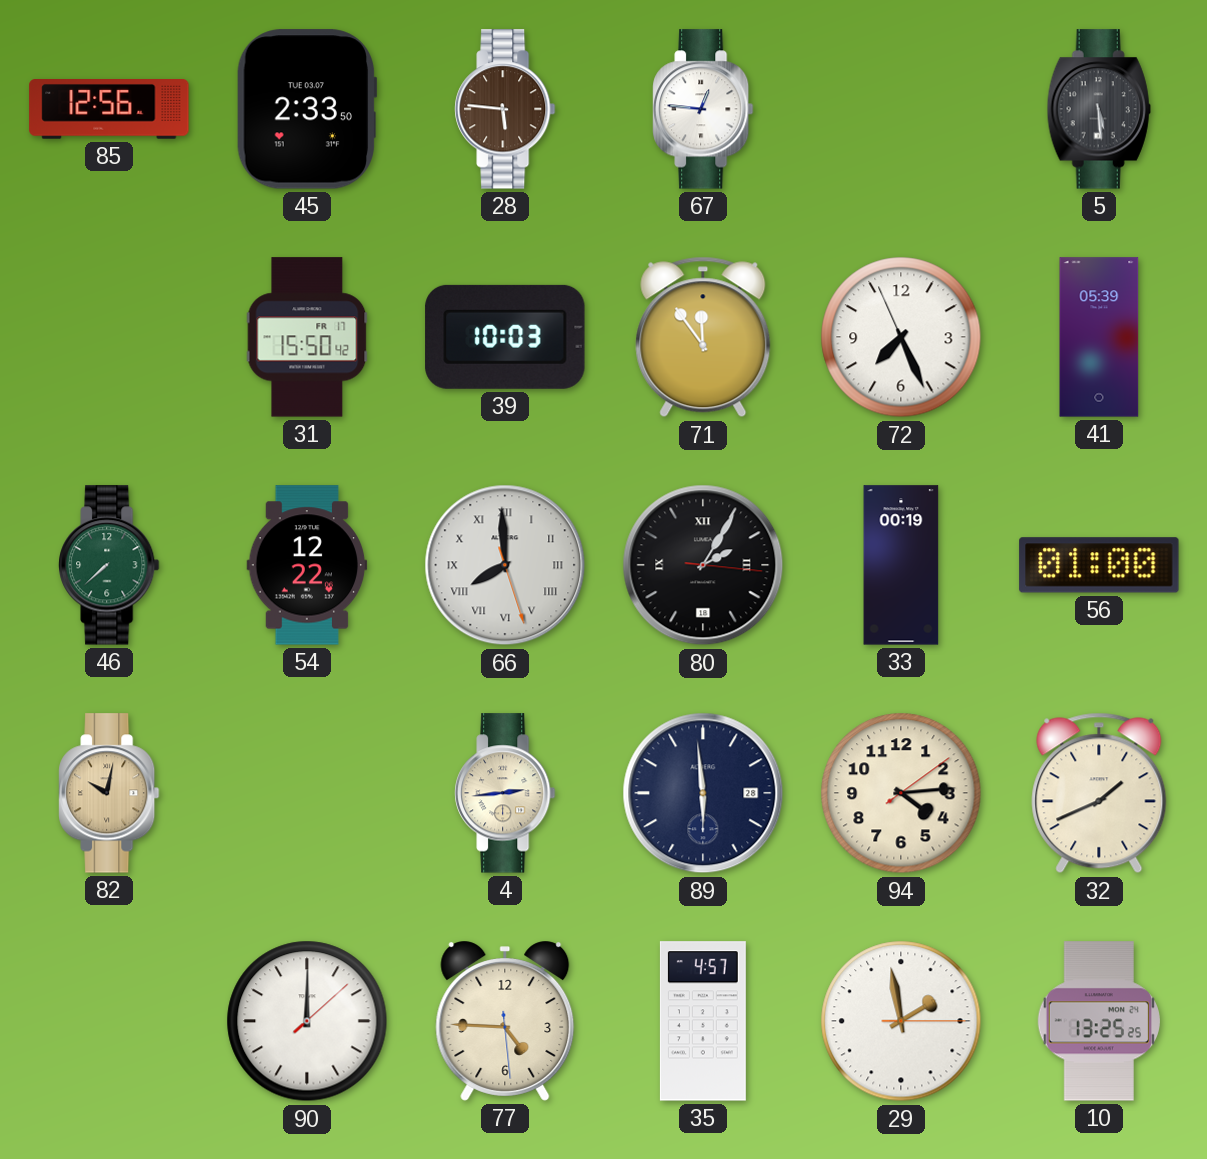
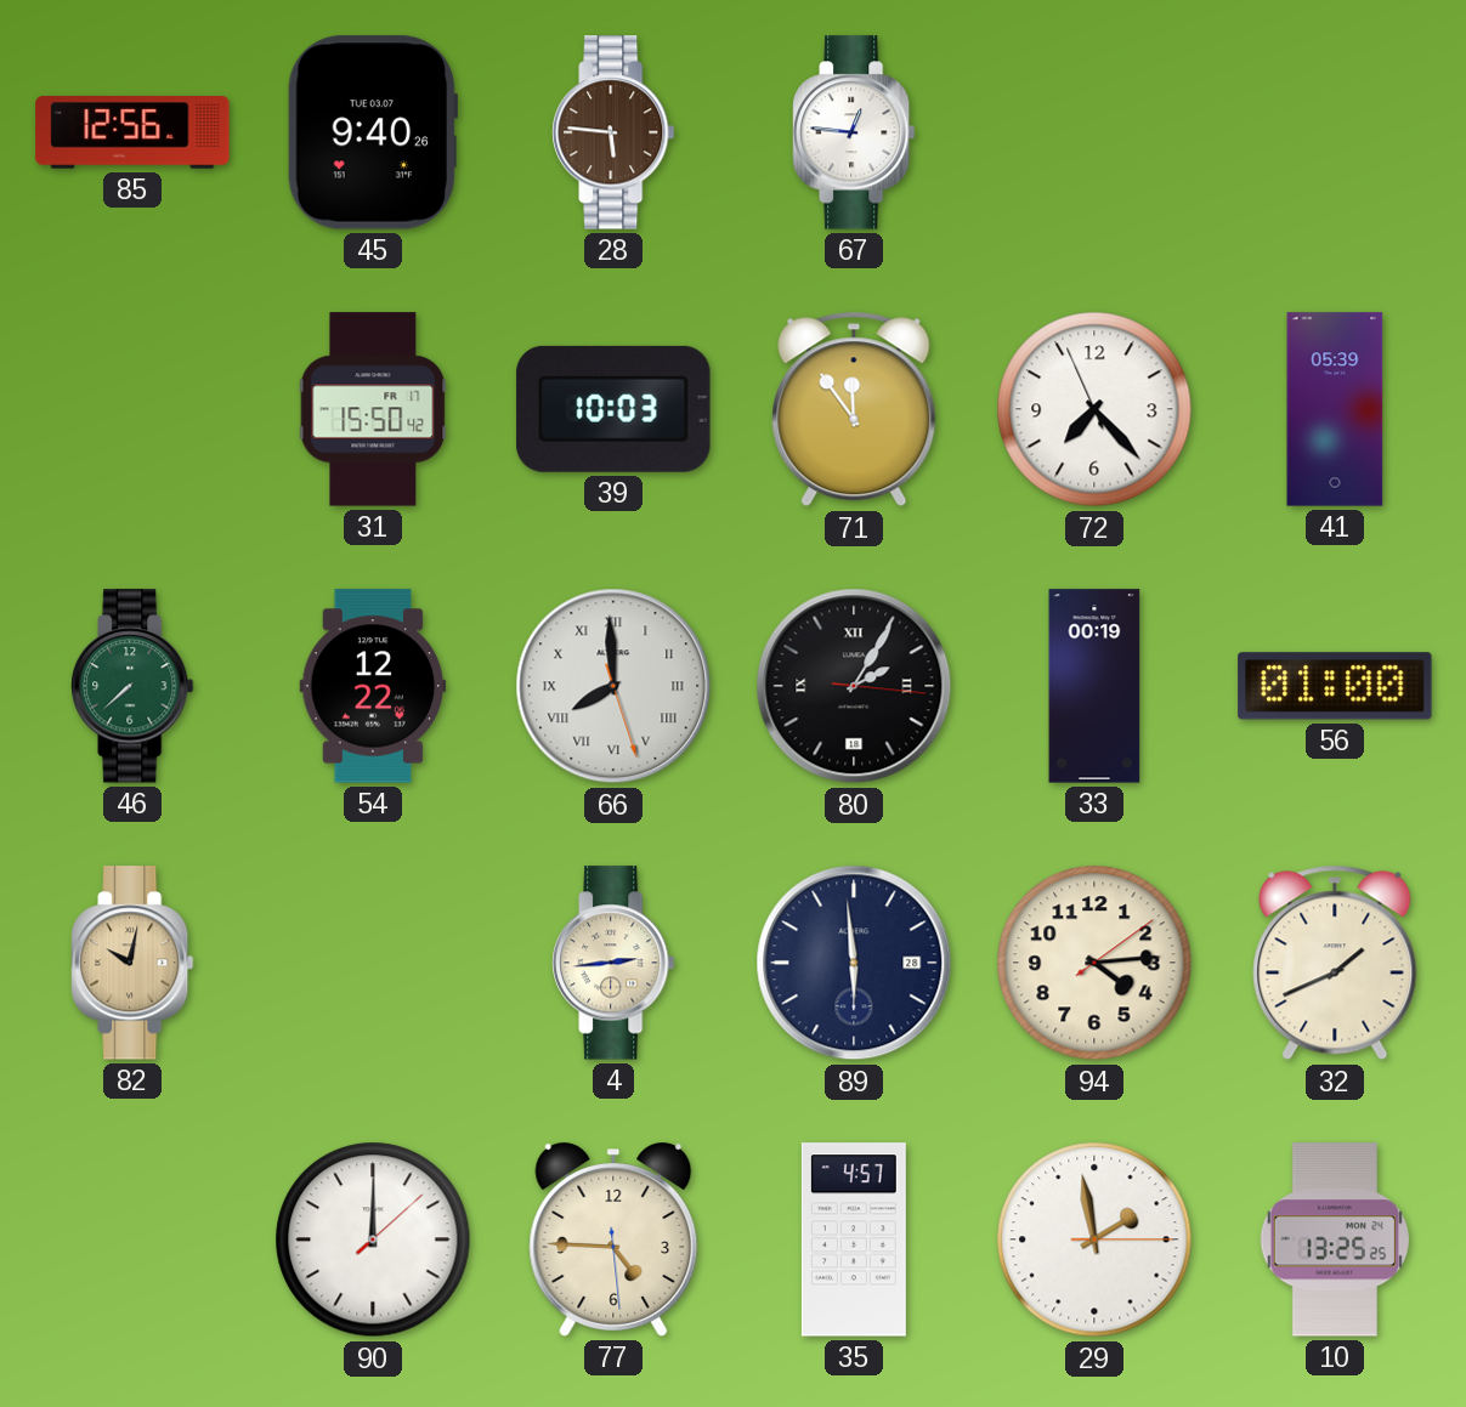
45: 2:33 -> 9:40
5: 5:29 -> none
72: 7:25 -> 7:22
